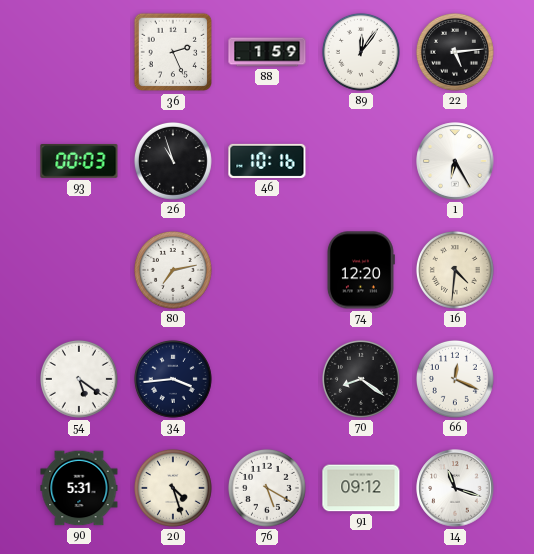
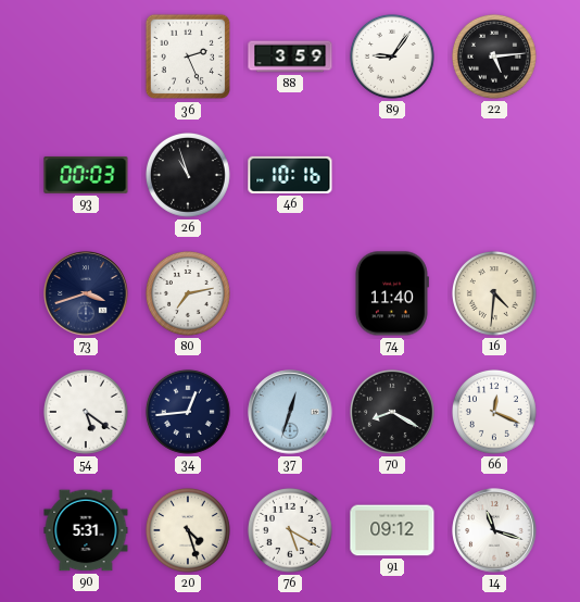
88: 1:59 -> 3:59
89: 12:06 -> 9:06
1: 6:25 -> none
73: none -> 3:42
74: 12:20 -> 11:40
34: 3:44 -> 12:44
37: none -> 12:33
70: 8:21 -> 8:20
